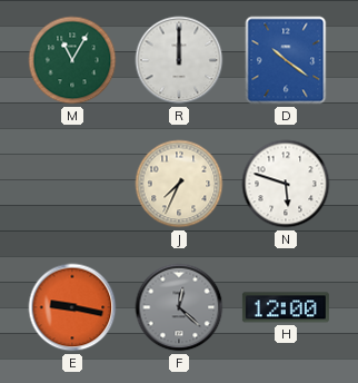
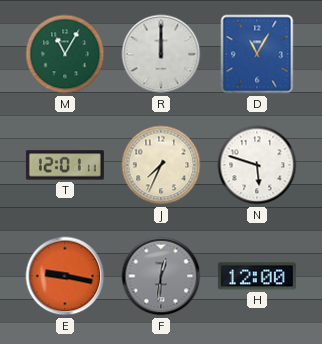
D: 10:21 -> 11:05
T: none -> 12:01
F: 12:22 -> 12:31
